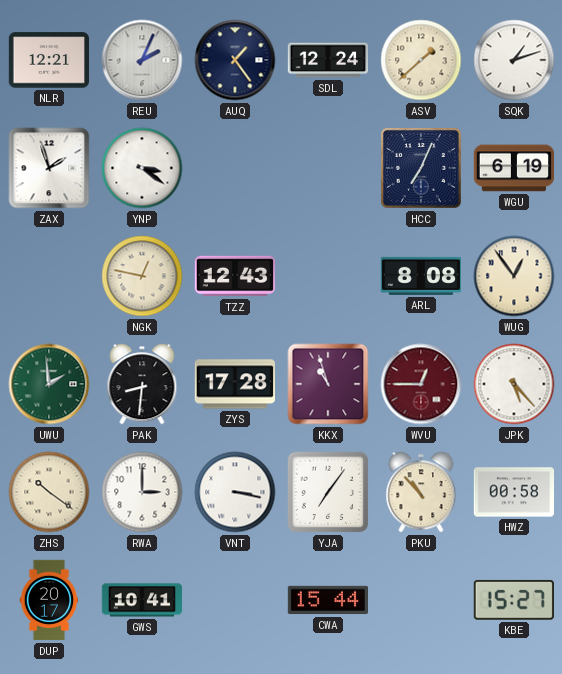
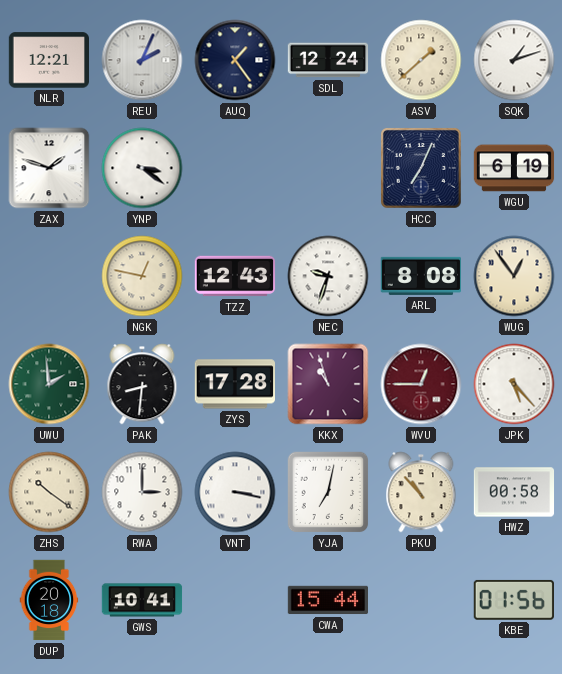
ZAX: 1:57 -> 1:48
NEC: none -> 9:33
YJA: 7:06 -> 7:02
DUP: 20:17 -> 20:18
KBE: 15:27 -> 01:56
